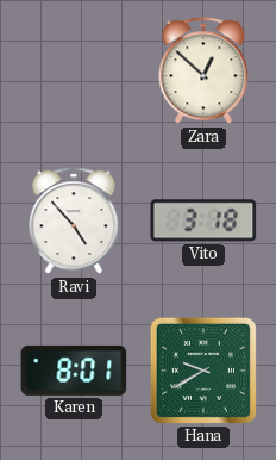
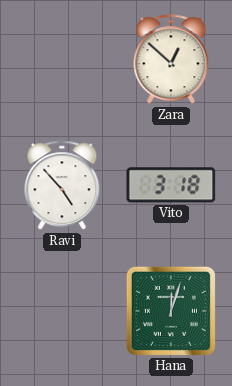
Karen: 8:01 -> none
Hana: 9:40 -> 12:03
